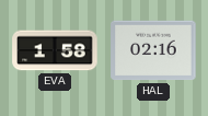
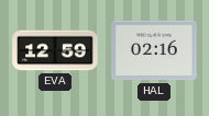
EVA: 1:58 -> 12:59
